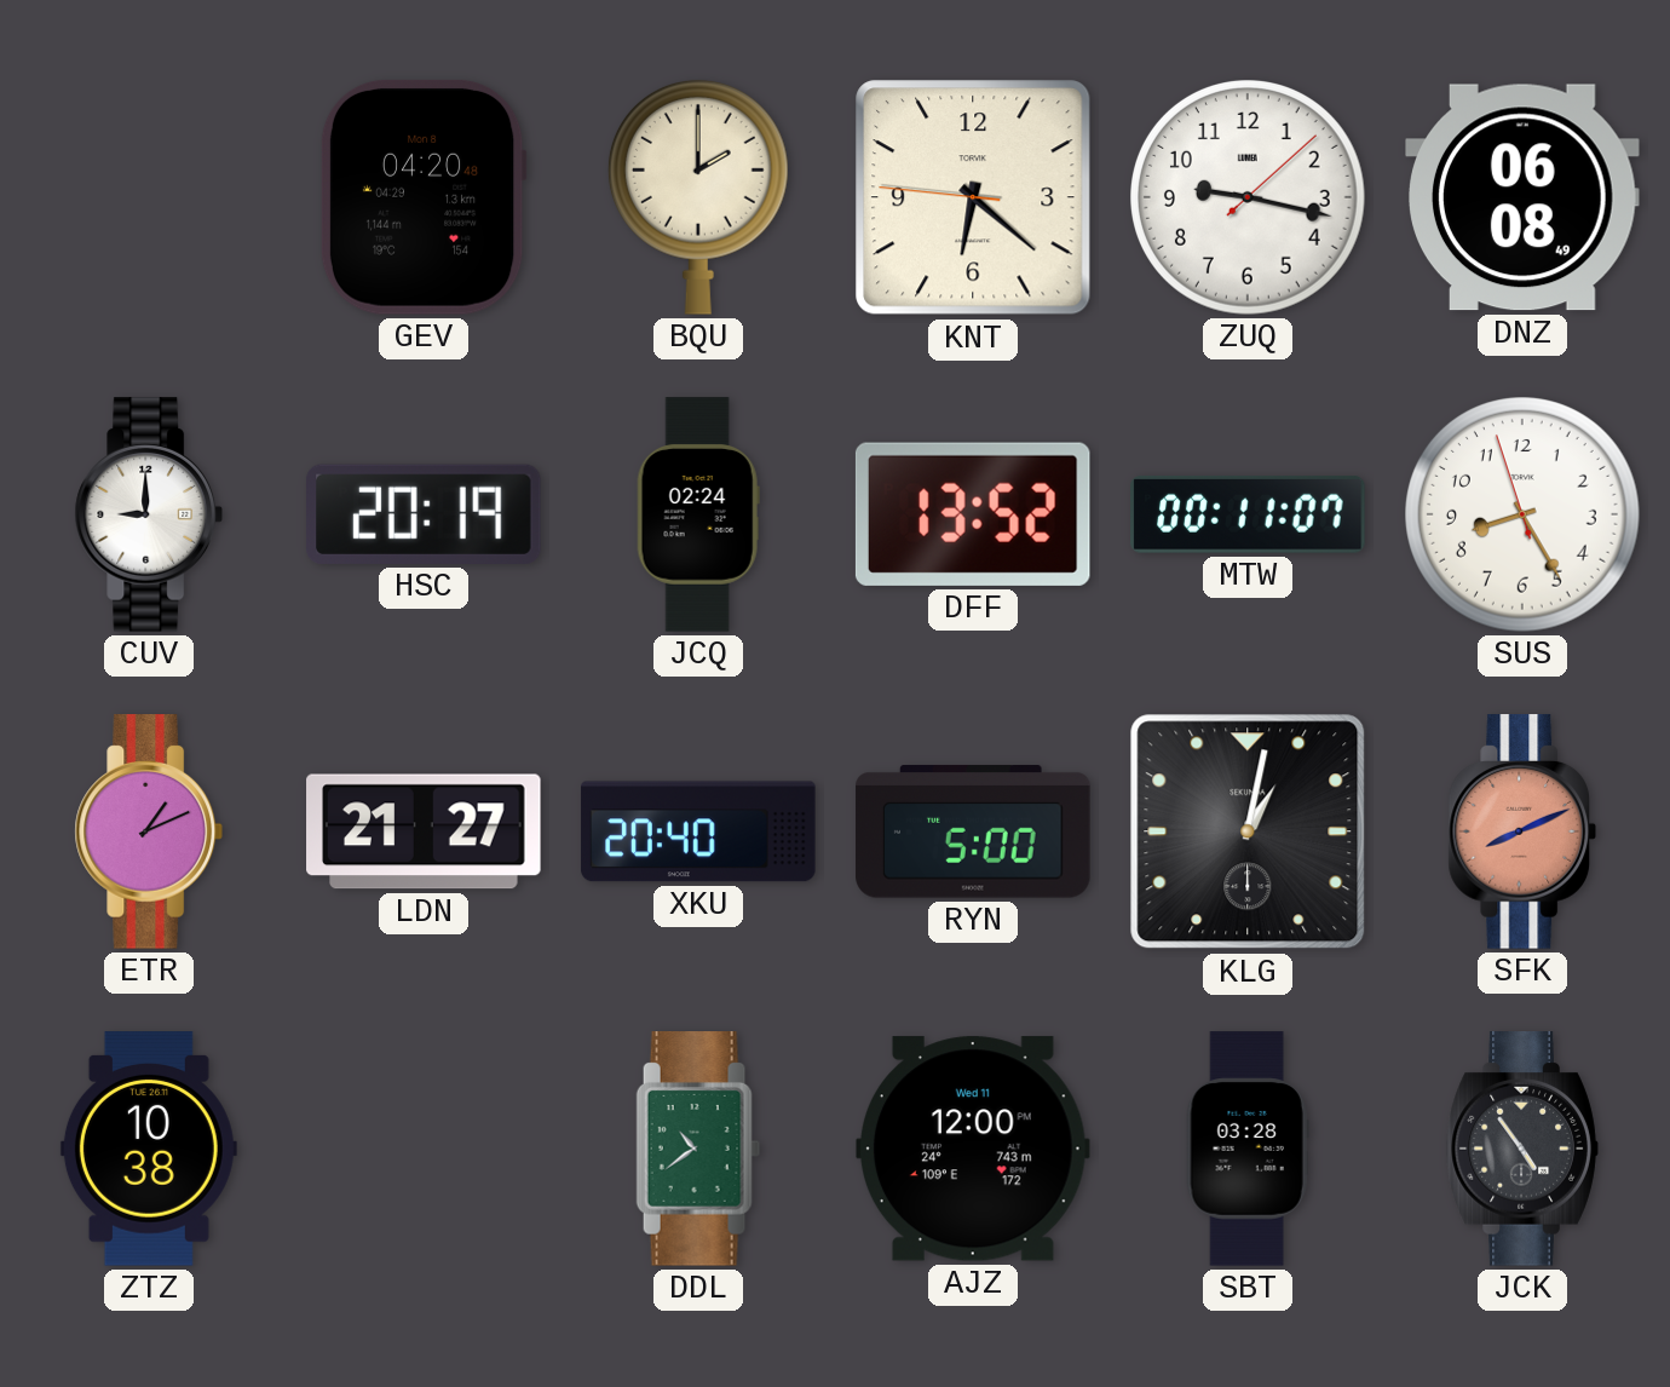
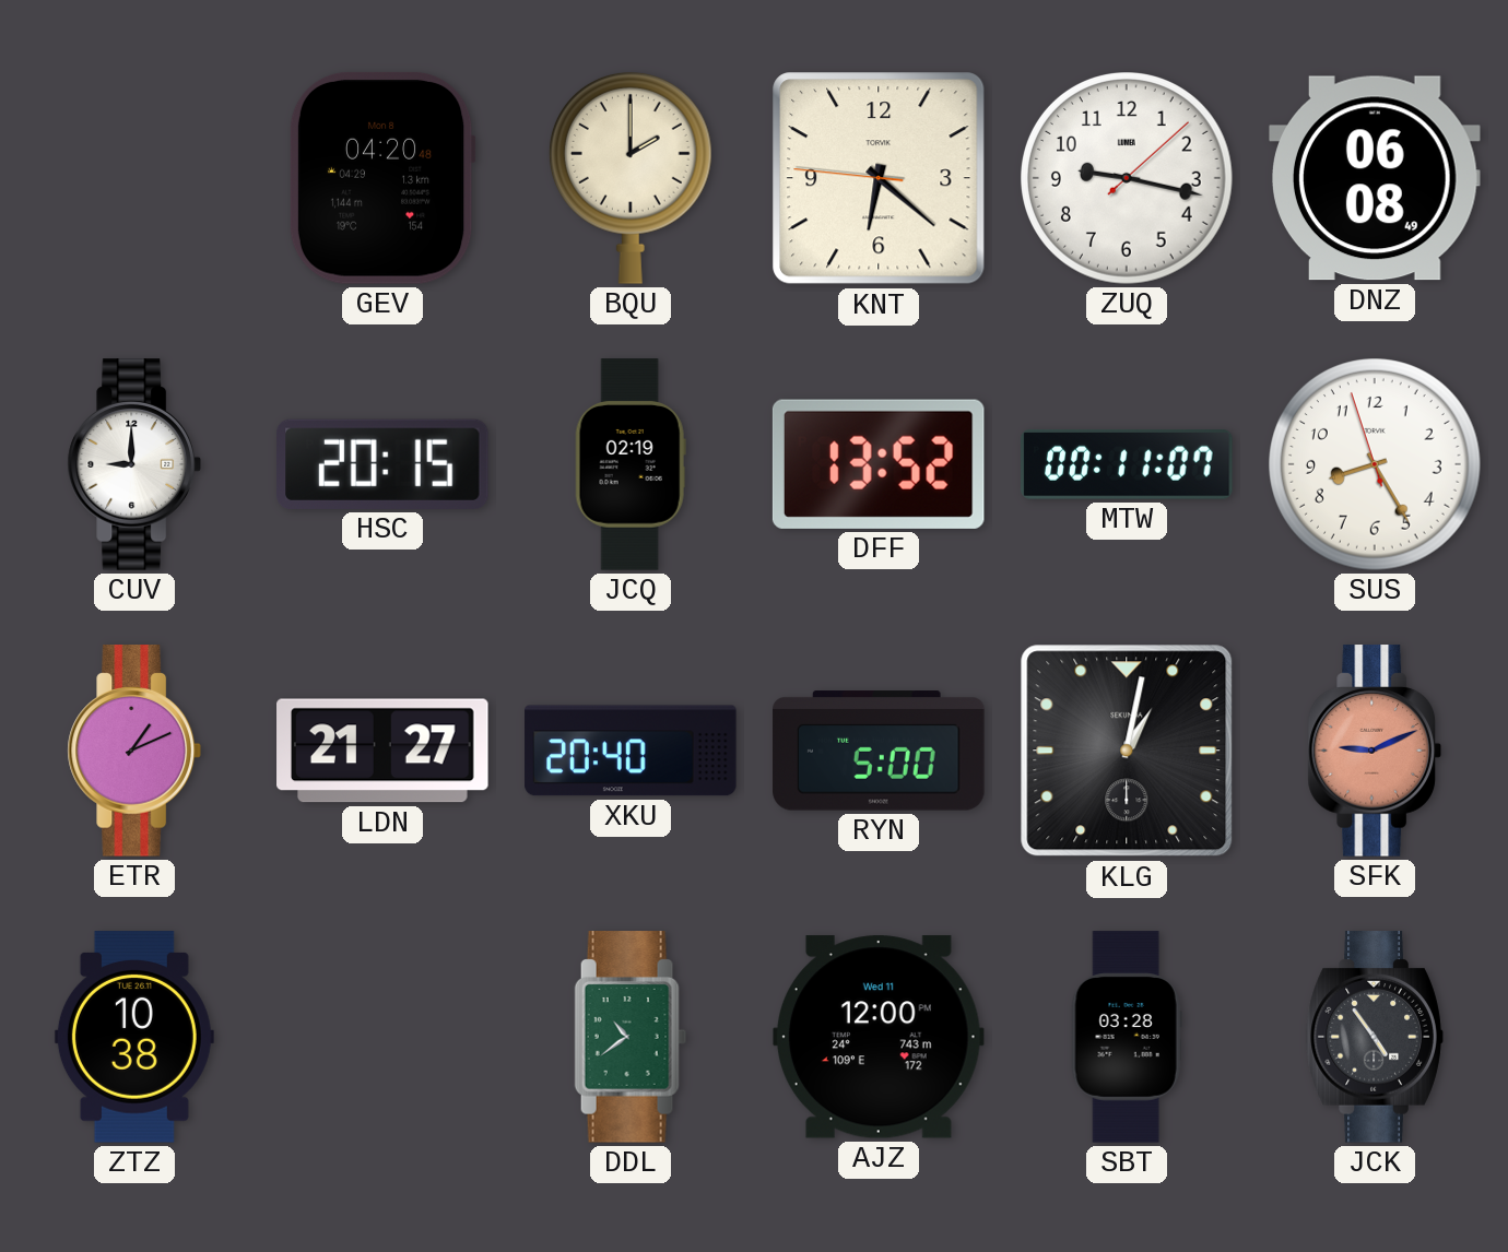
HSC: 20:19 -> 20:15
JCQ: 02:24 -> 02:19
SFK: 8:11 -> 9:11
